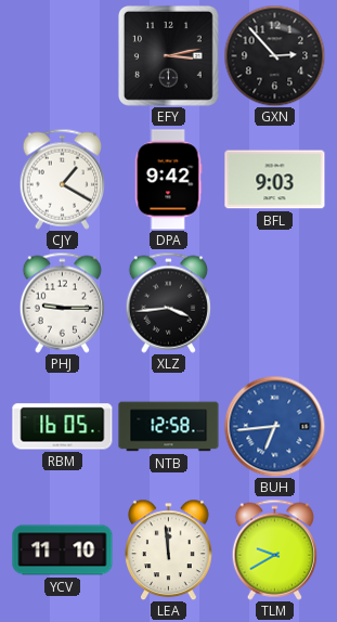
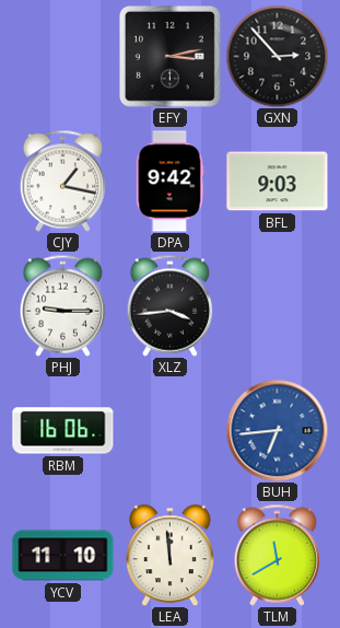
CJY: 1:20 -> 1:17
RBM: 16:05 -> 16:06
NTB: 12:58 -> none
TLM: 9:40 -> 11:40
